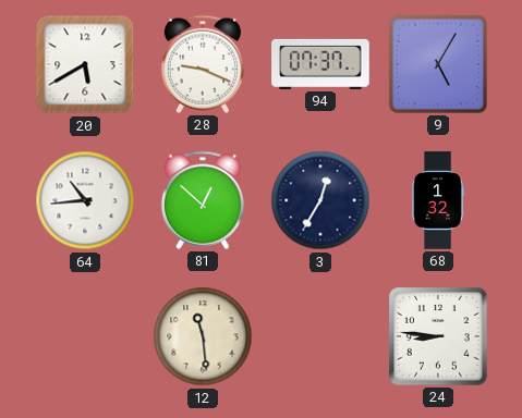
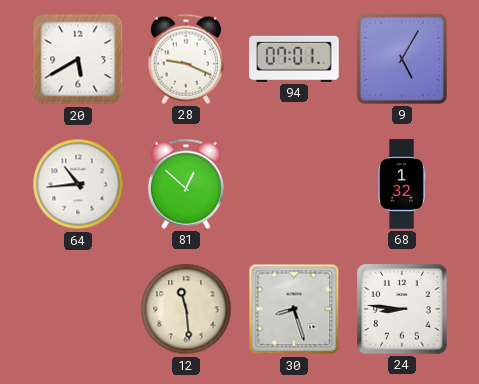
94: 07:37 -> 07:01
3: 12:35 -> none
30: none -> 8:27
